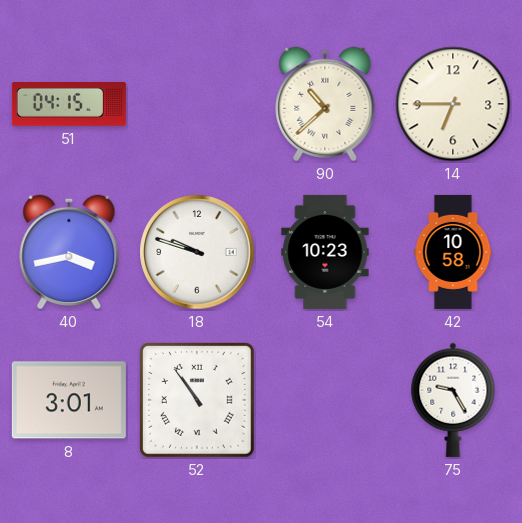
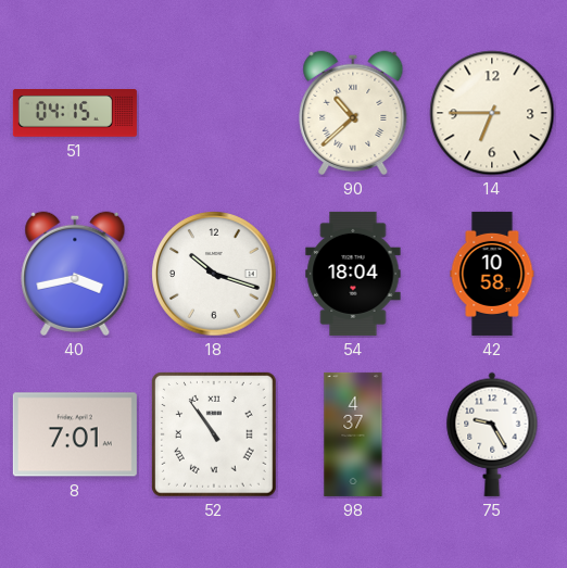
18: 9:48 -> 10:18
54: 10:23 -> 18:04
8: 3:01 -> 7:01
98: none -> 4:37
